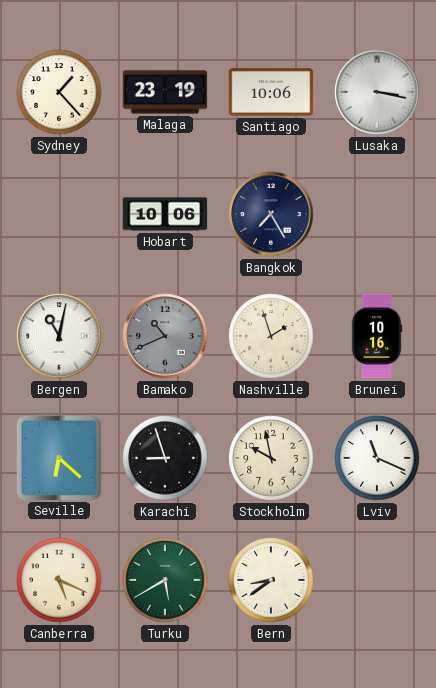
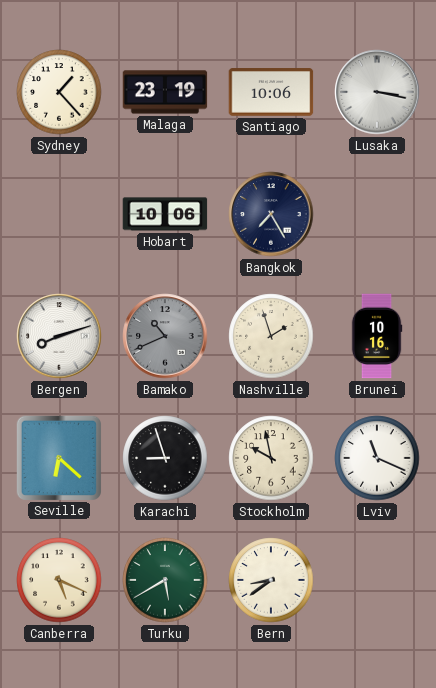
Bergen: 11:02 -> 8:12
